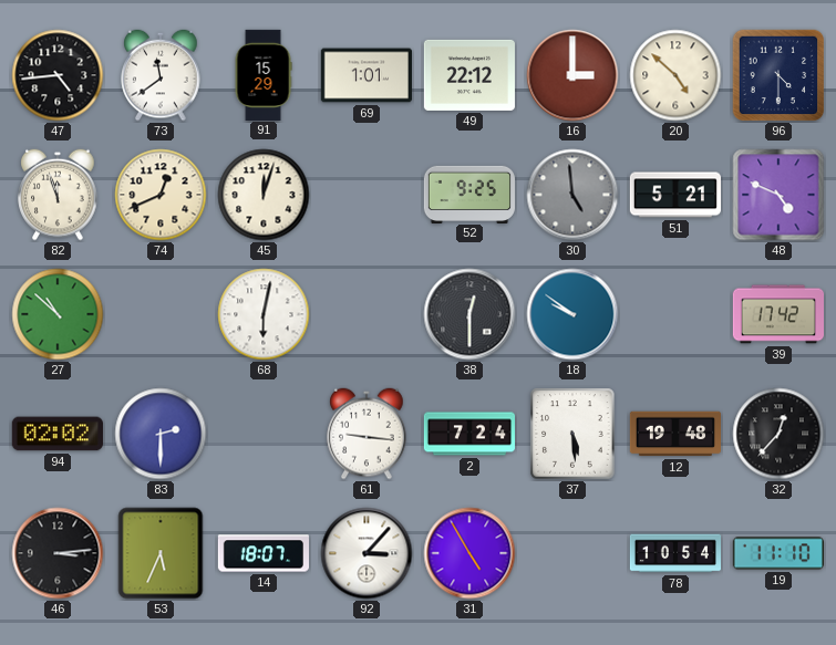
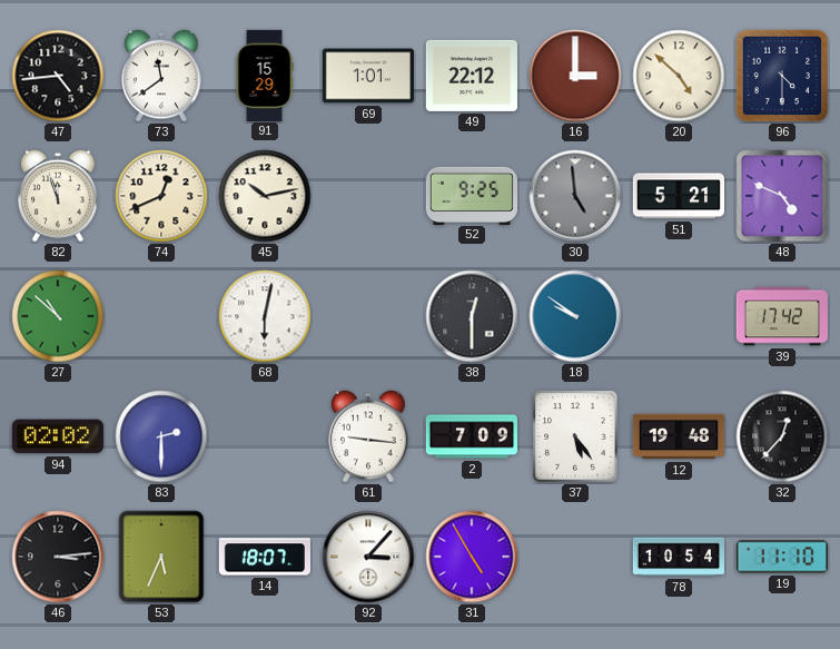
45: 12:03 -> 10:13
2: 7:24 -> 7:09
37: 5:29 -> 5:24
